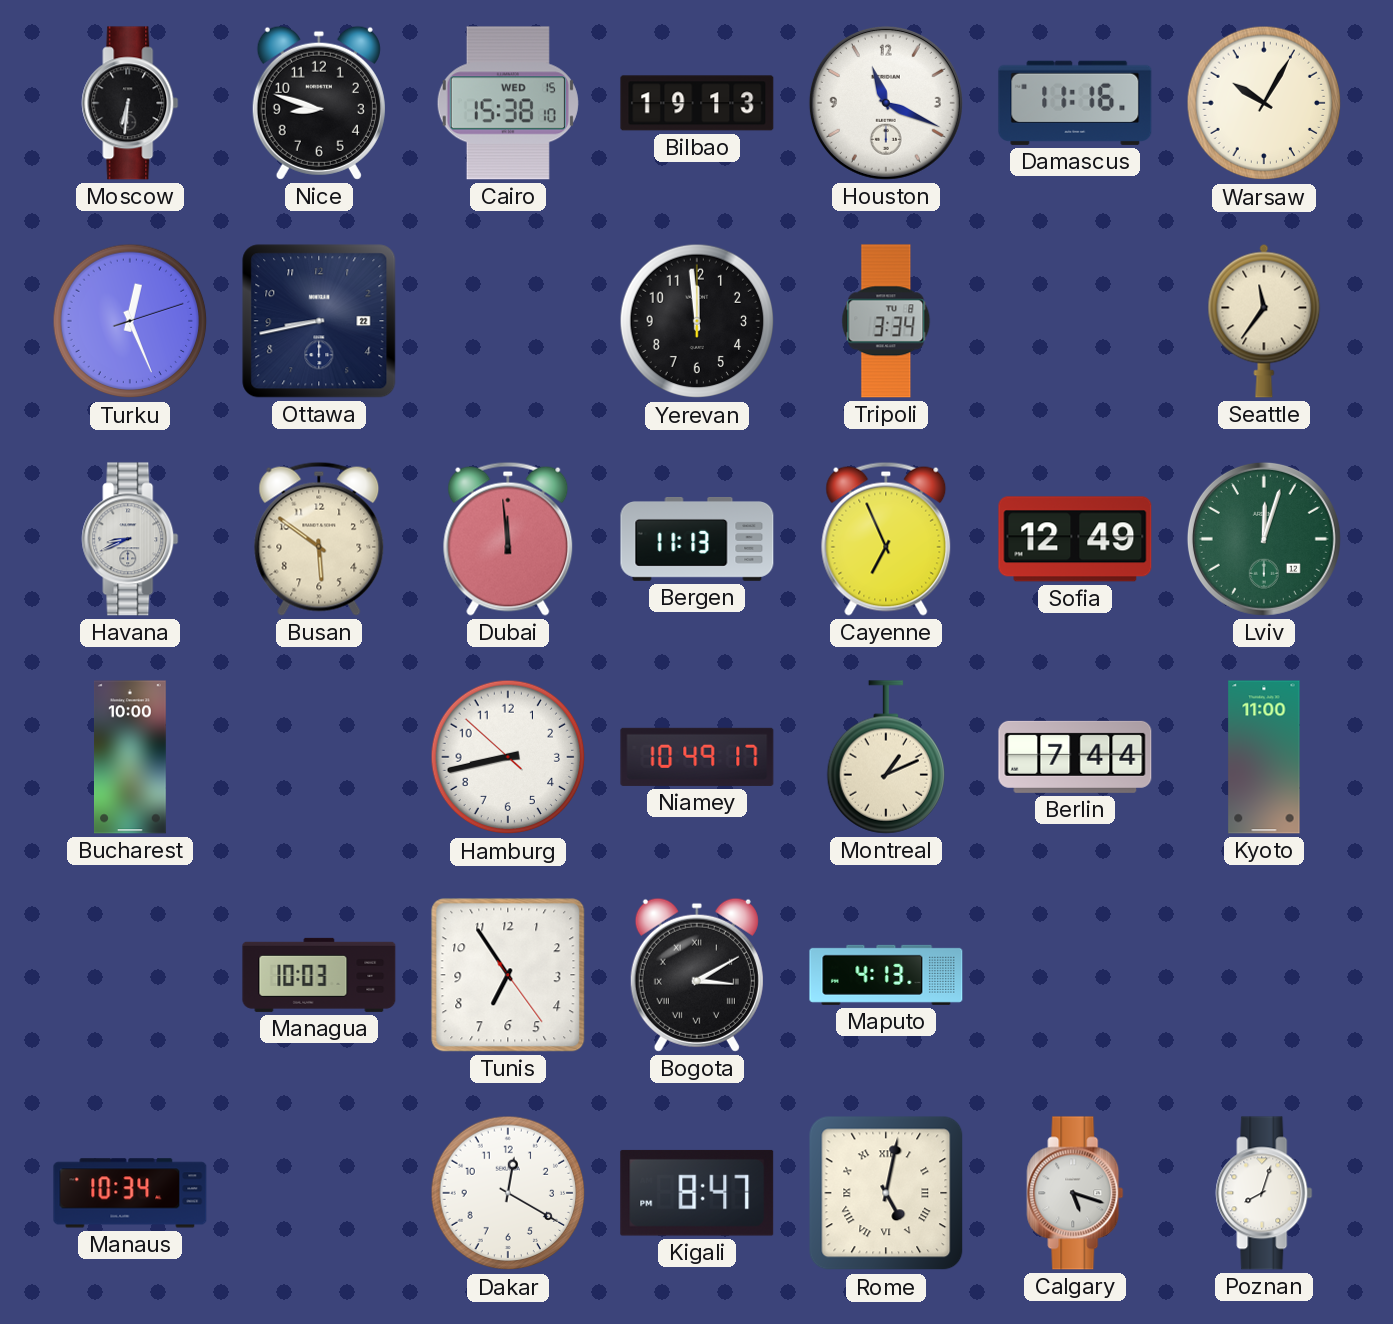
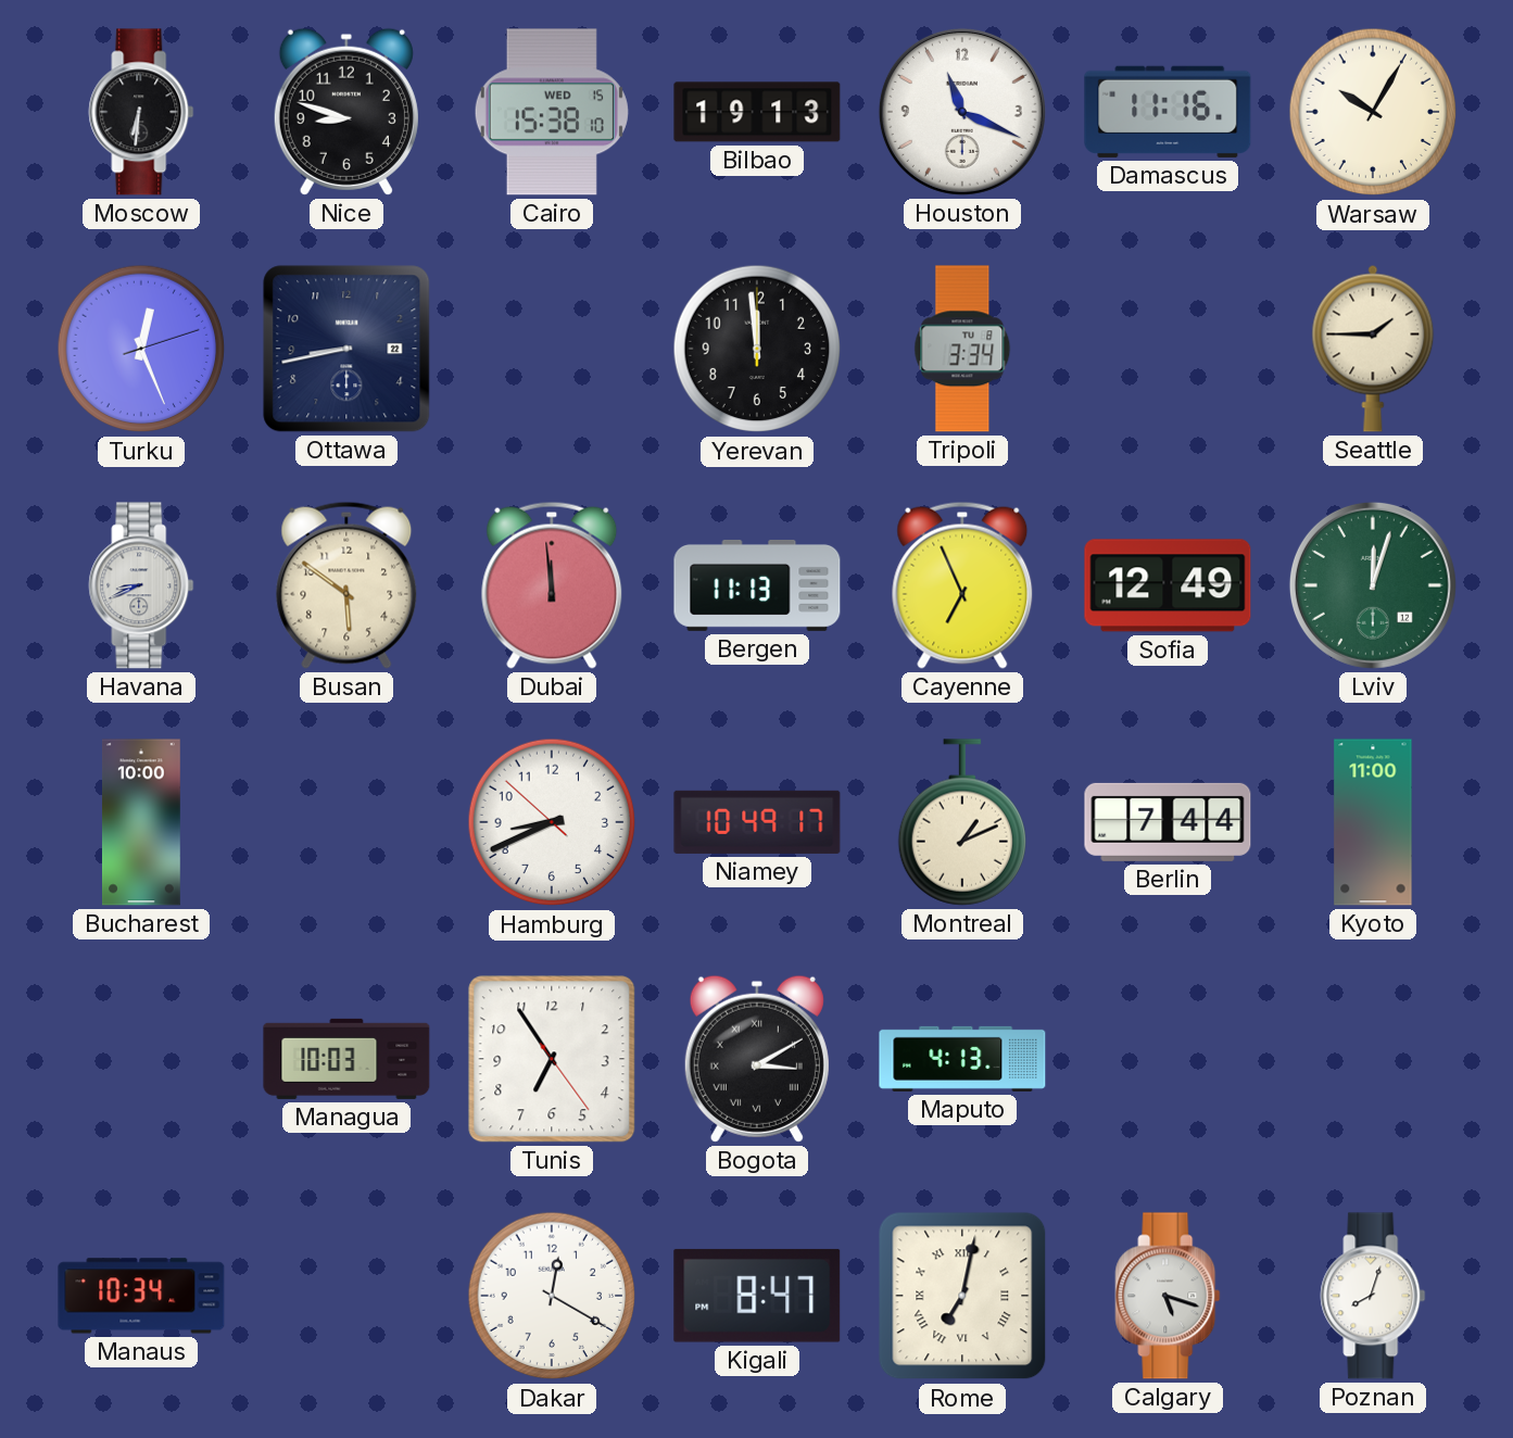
Seattle: 11:36 -> 1:45
Hamburg: 8:42 -> 8:40
Rome: 5:02 -> 7:02
